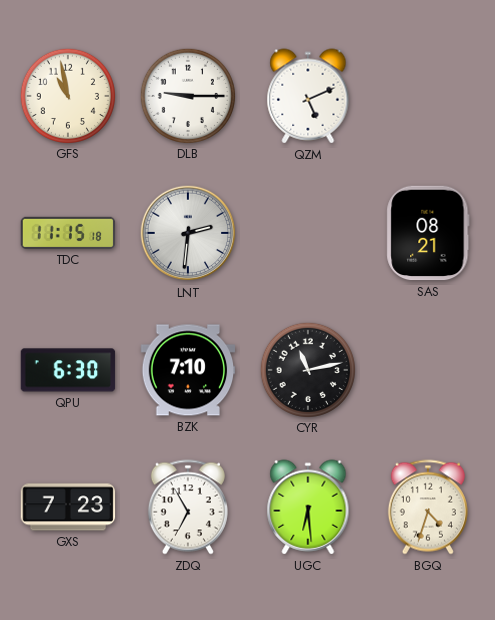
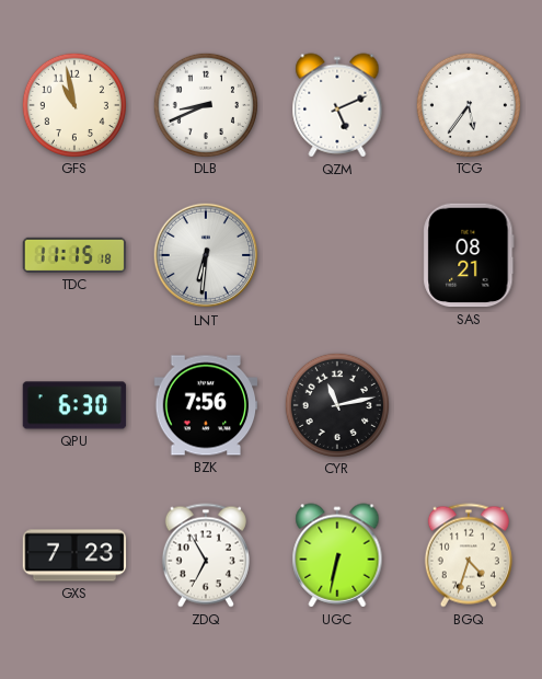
DLB: 9:15 -> 8:41
TCG: none -> 5:36
LNT: 2:31 -> 6:31
BZK: 7:10 -> 7:56
UGC: 6:29 -> 6:32
